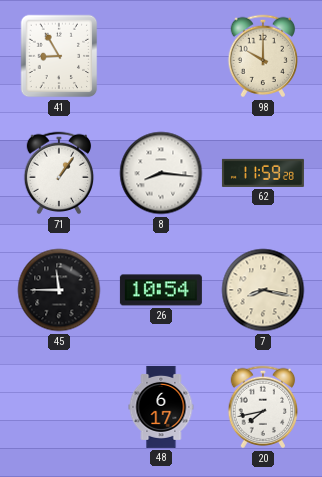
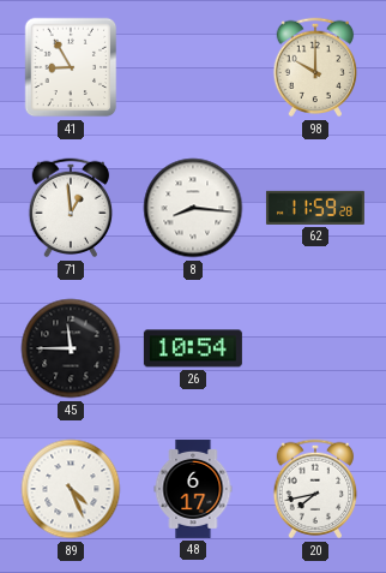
71: 1:06 -> 12:59
7: 8:17 -> none
89: none -> 4:26
